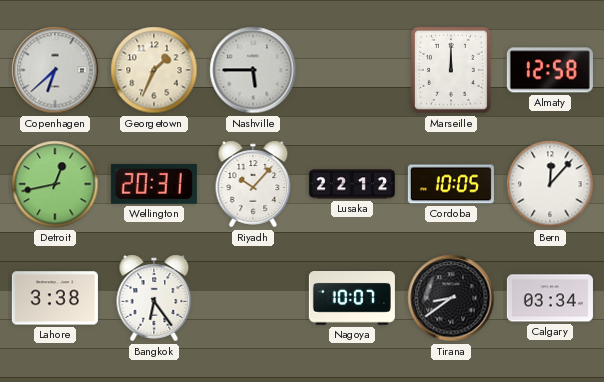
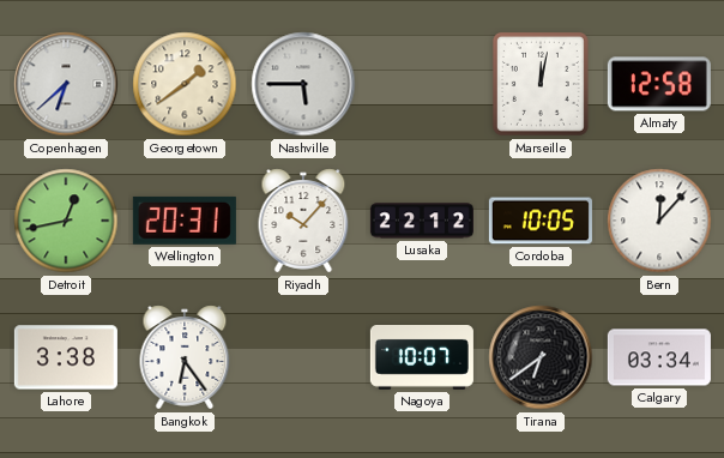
Georgetown: 1:34 -> 1:39
Marseille: 12:00 -> 12:02
Tirana: 8:39 -> 6:39
